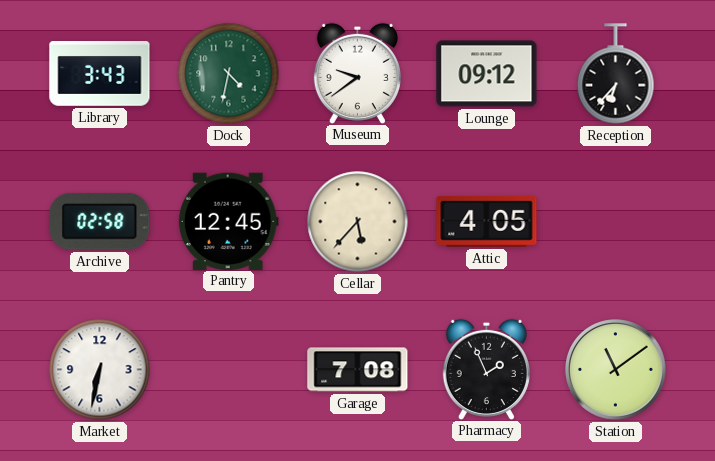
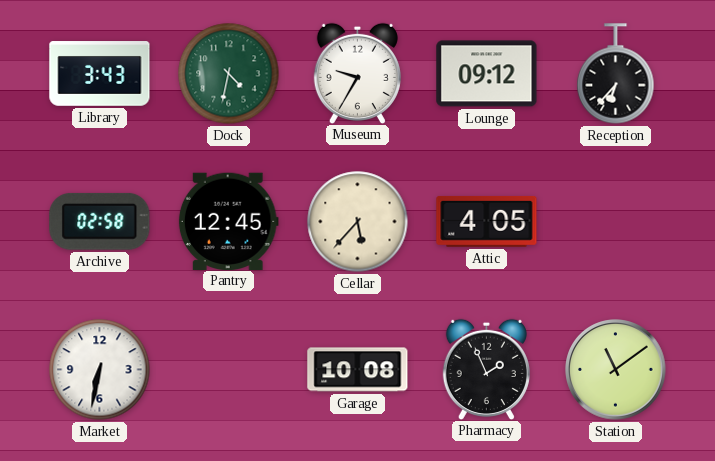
Museum: 9:39 -> 9:35
Garage: 7:08 -> 10:08
